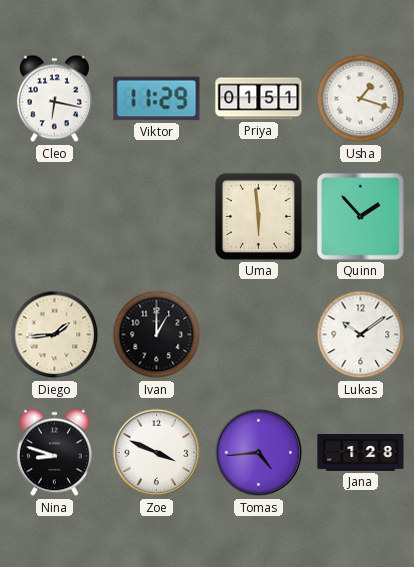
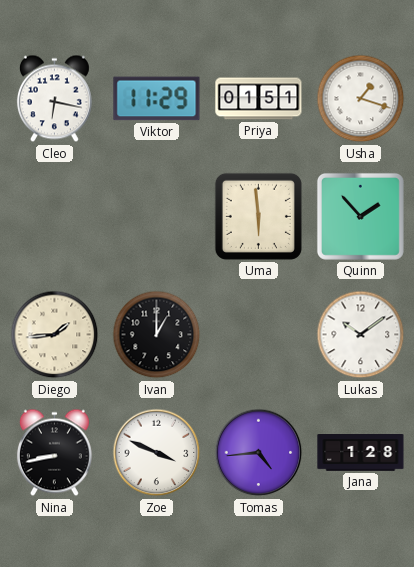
Nina: 8:48 -> 8:43
